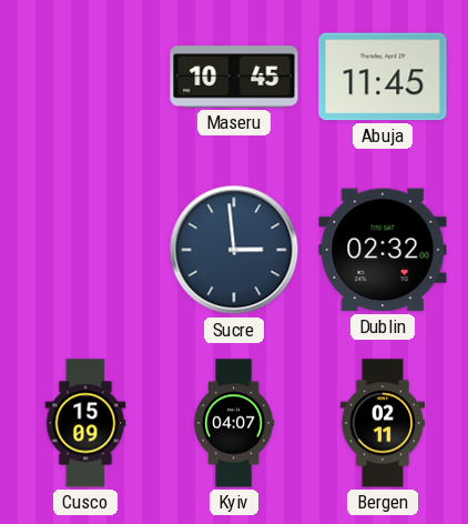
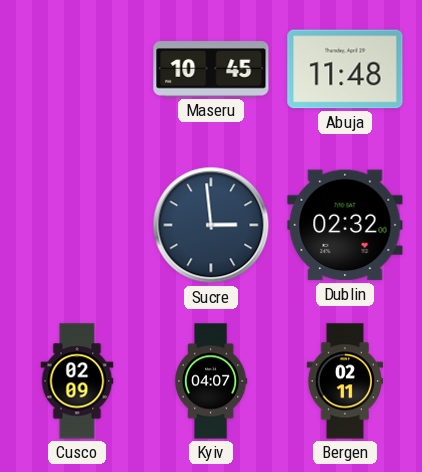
Abuja: 11:45 -> 11:48
Cusco: 15:09 -> 02:09
